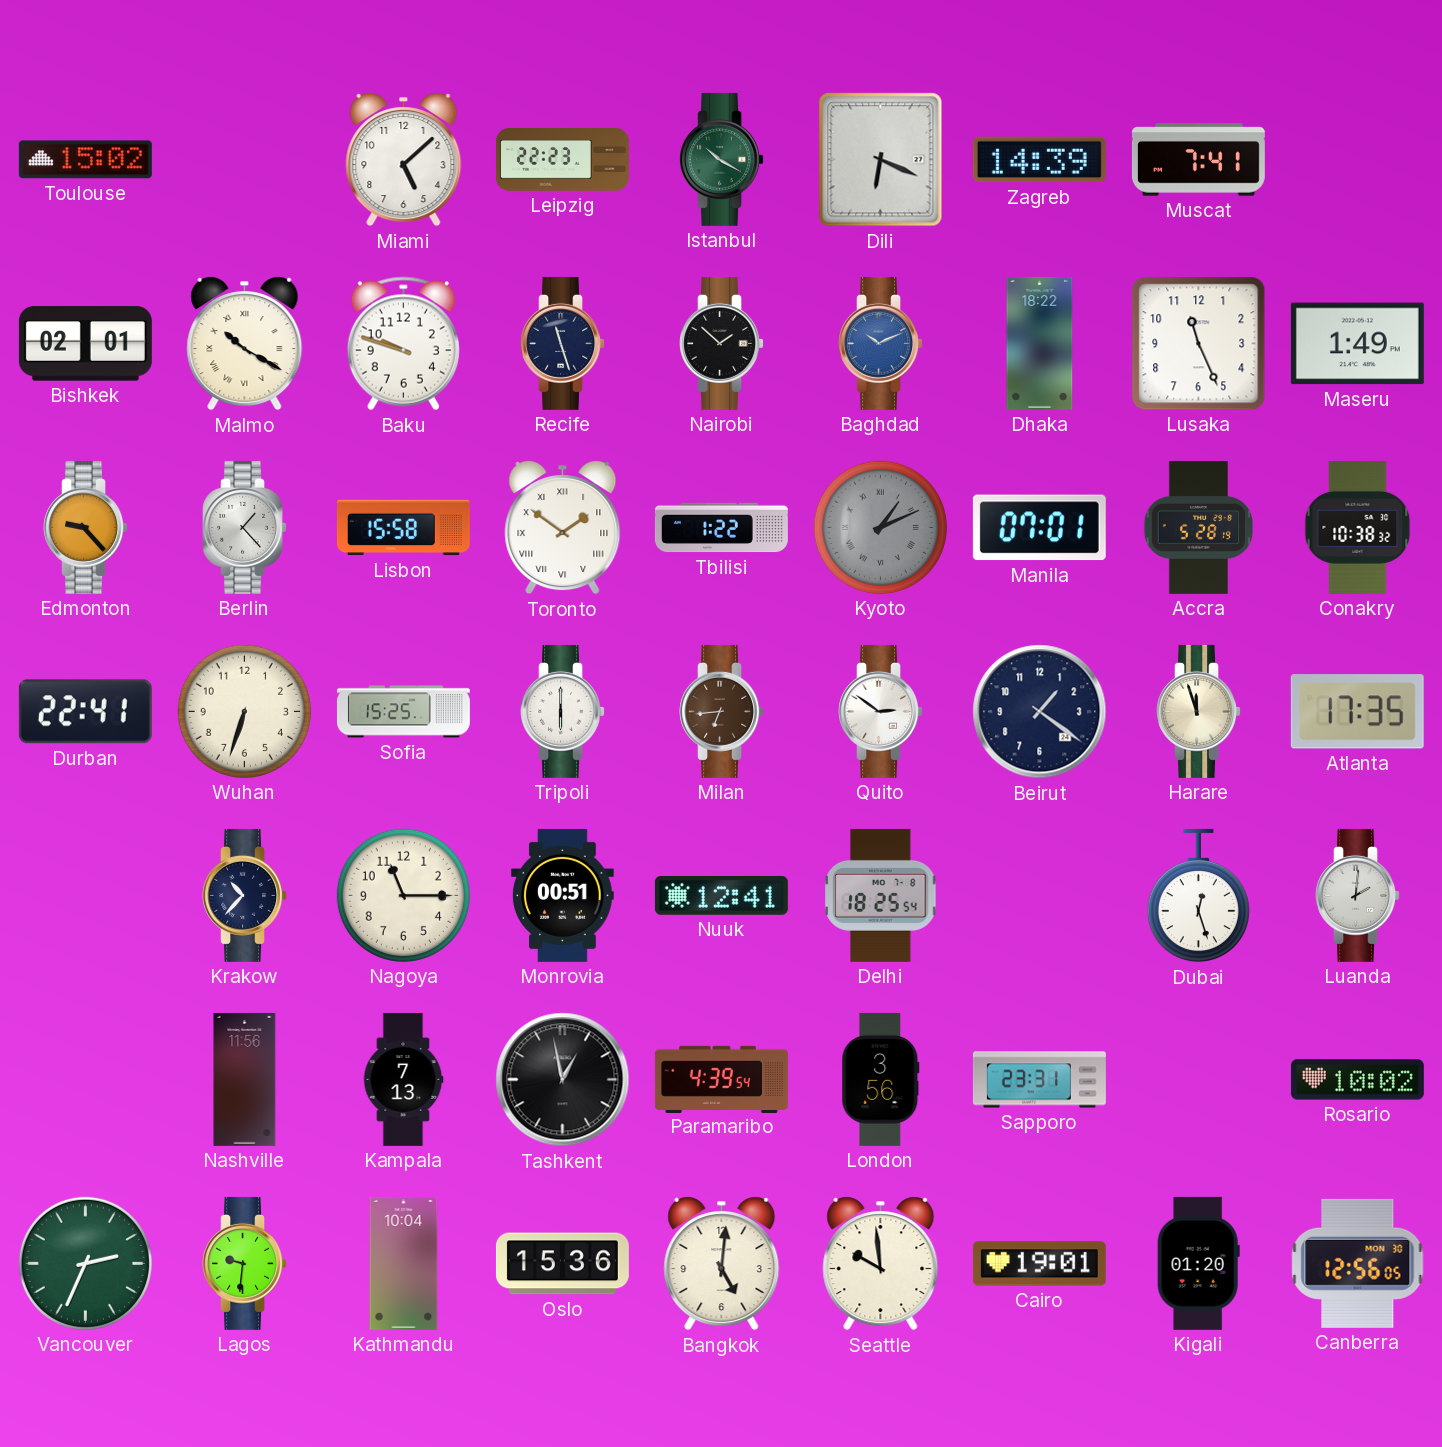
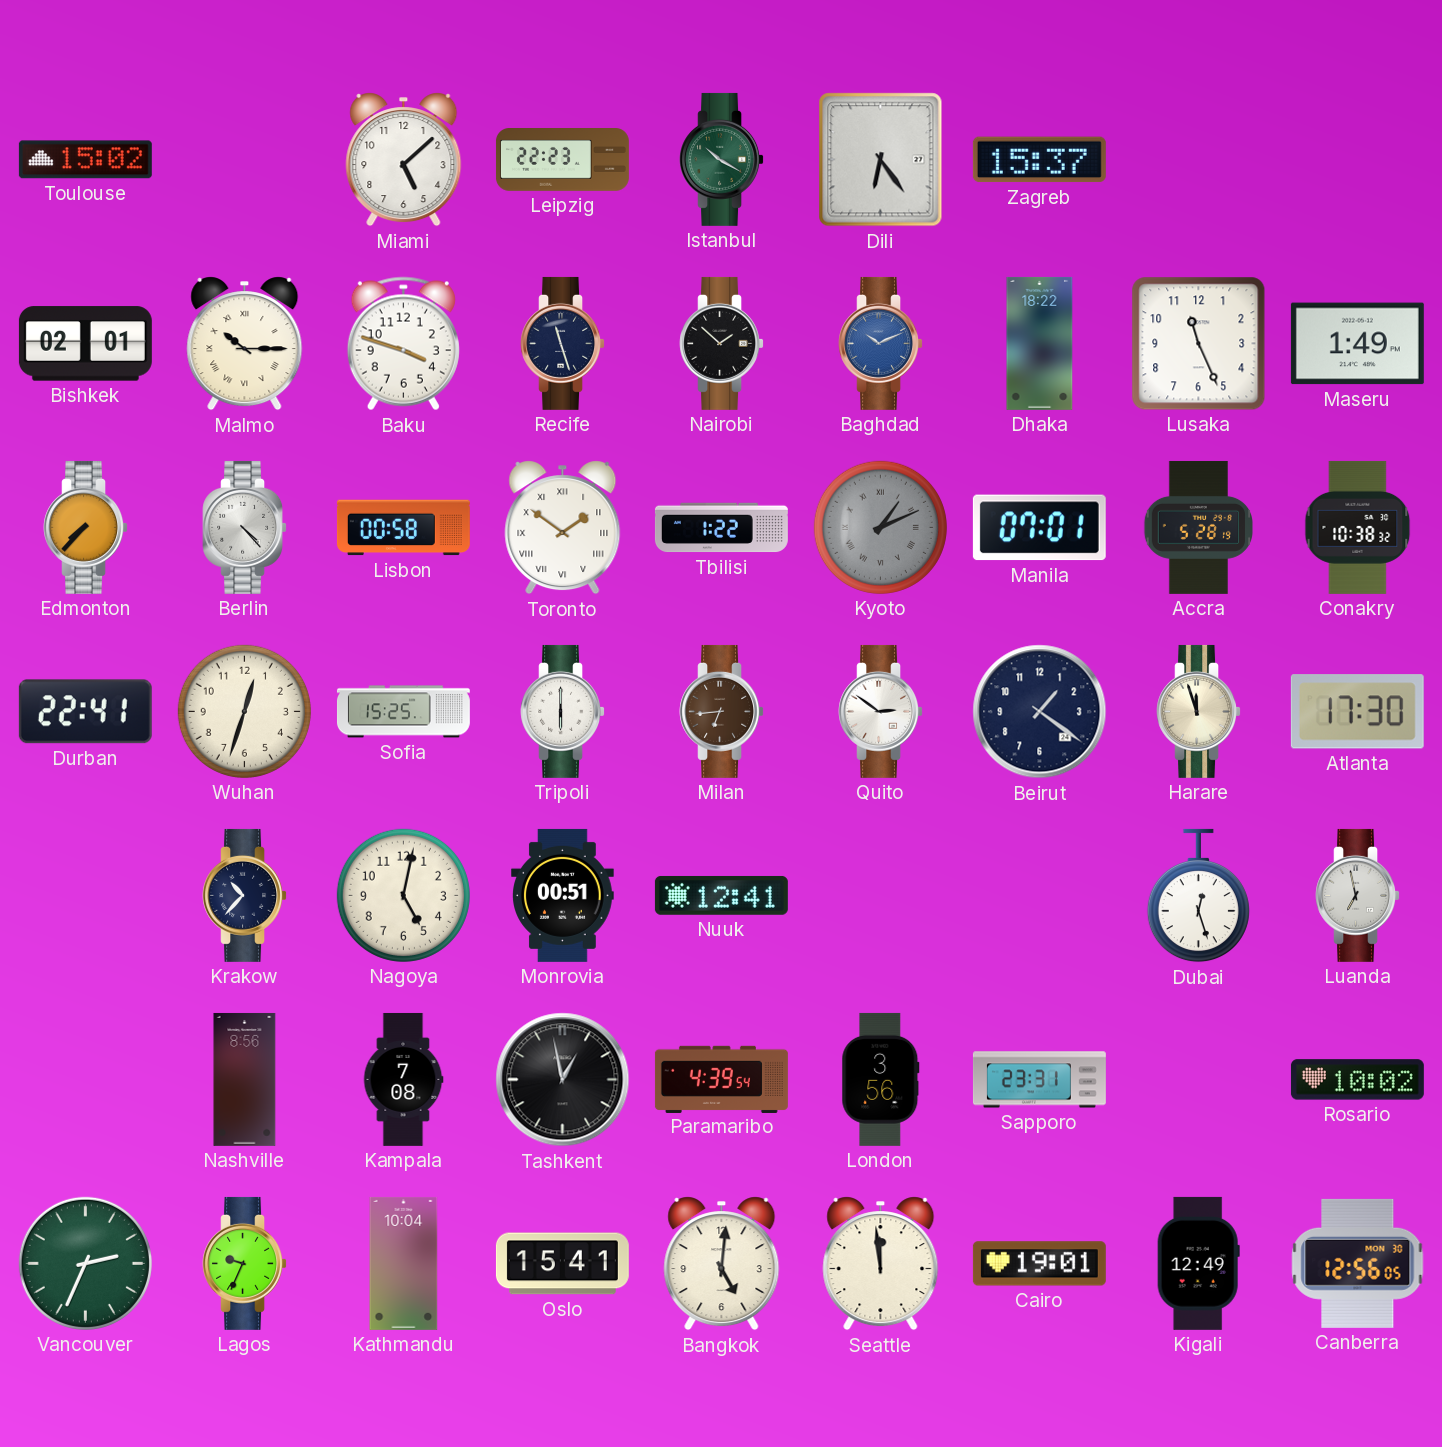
Dili: 6:19 -> 6:24
Zagreb: 14:39 -> 15:37
Muscat: 7:41 -> none
Malmo: 10:20 -> 10:15
Baku: 9:48 -> 3:48
Edmonton: 9:23 -> 7:37
Berlin: 1:23 -> 4:23
Lisbon: 15:58 -> 00:58
Wuhan: 6:33 -> 12:33
Atlanta: 17:35 -> 17:30
Nagoya: 11:15 -> 5:02
Delhi: 18:25 -> none
Luanda: 2:01 -> 6:58
Nashville: 11:56 -> 8:56
Kampala: 7:13 -> 7:08
Lagos: 9:31 -> 9:34
Oslo: 15:36 -> 15:41
Seattle: 9:59 -> 11:59
Kigali: 01:20 -> 12:49
